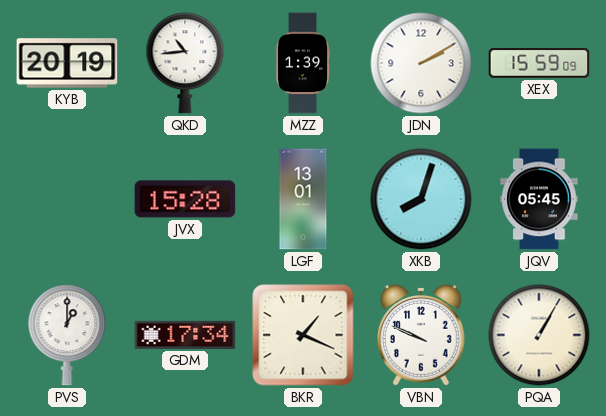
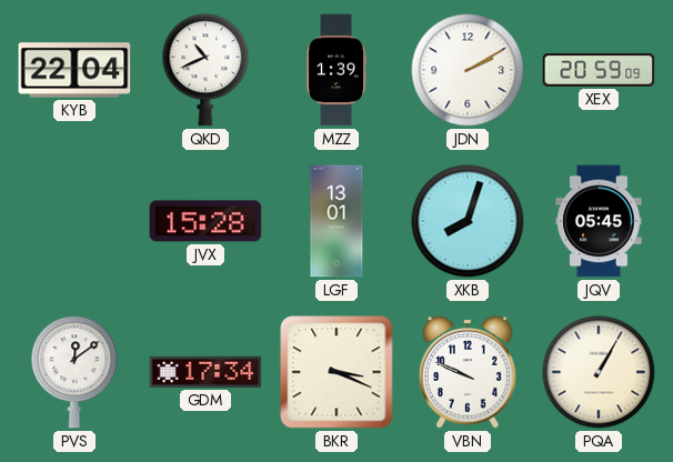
KYB: 20:19 -> 22:04
QKD: 10:44 -> 10:41
XEX: 15:59 -> 20:59
PVS: 1:00 -> 12:09
BKR: 1:19 -> 3:19
